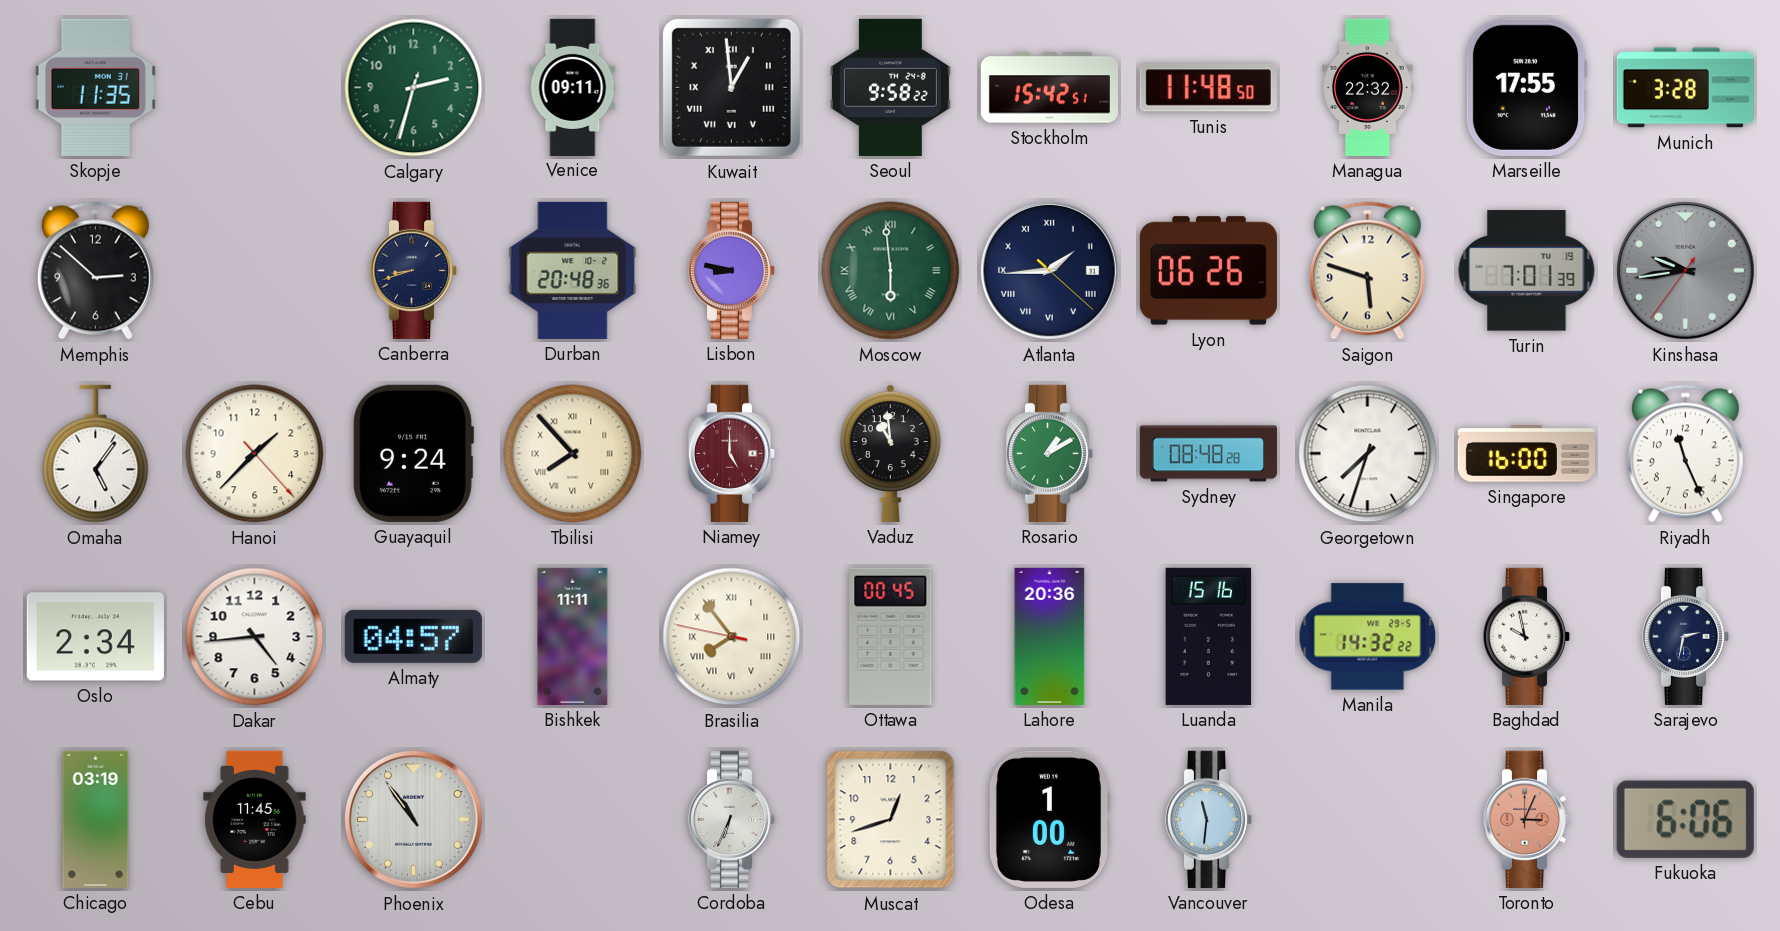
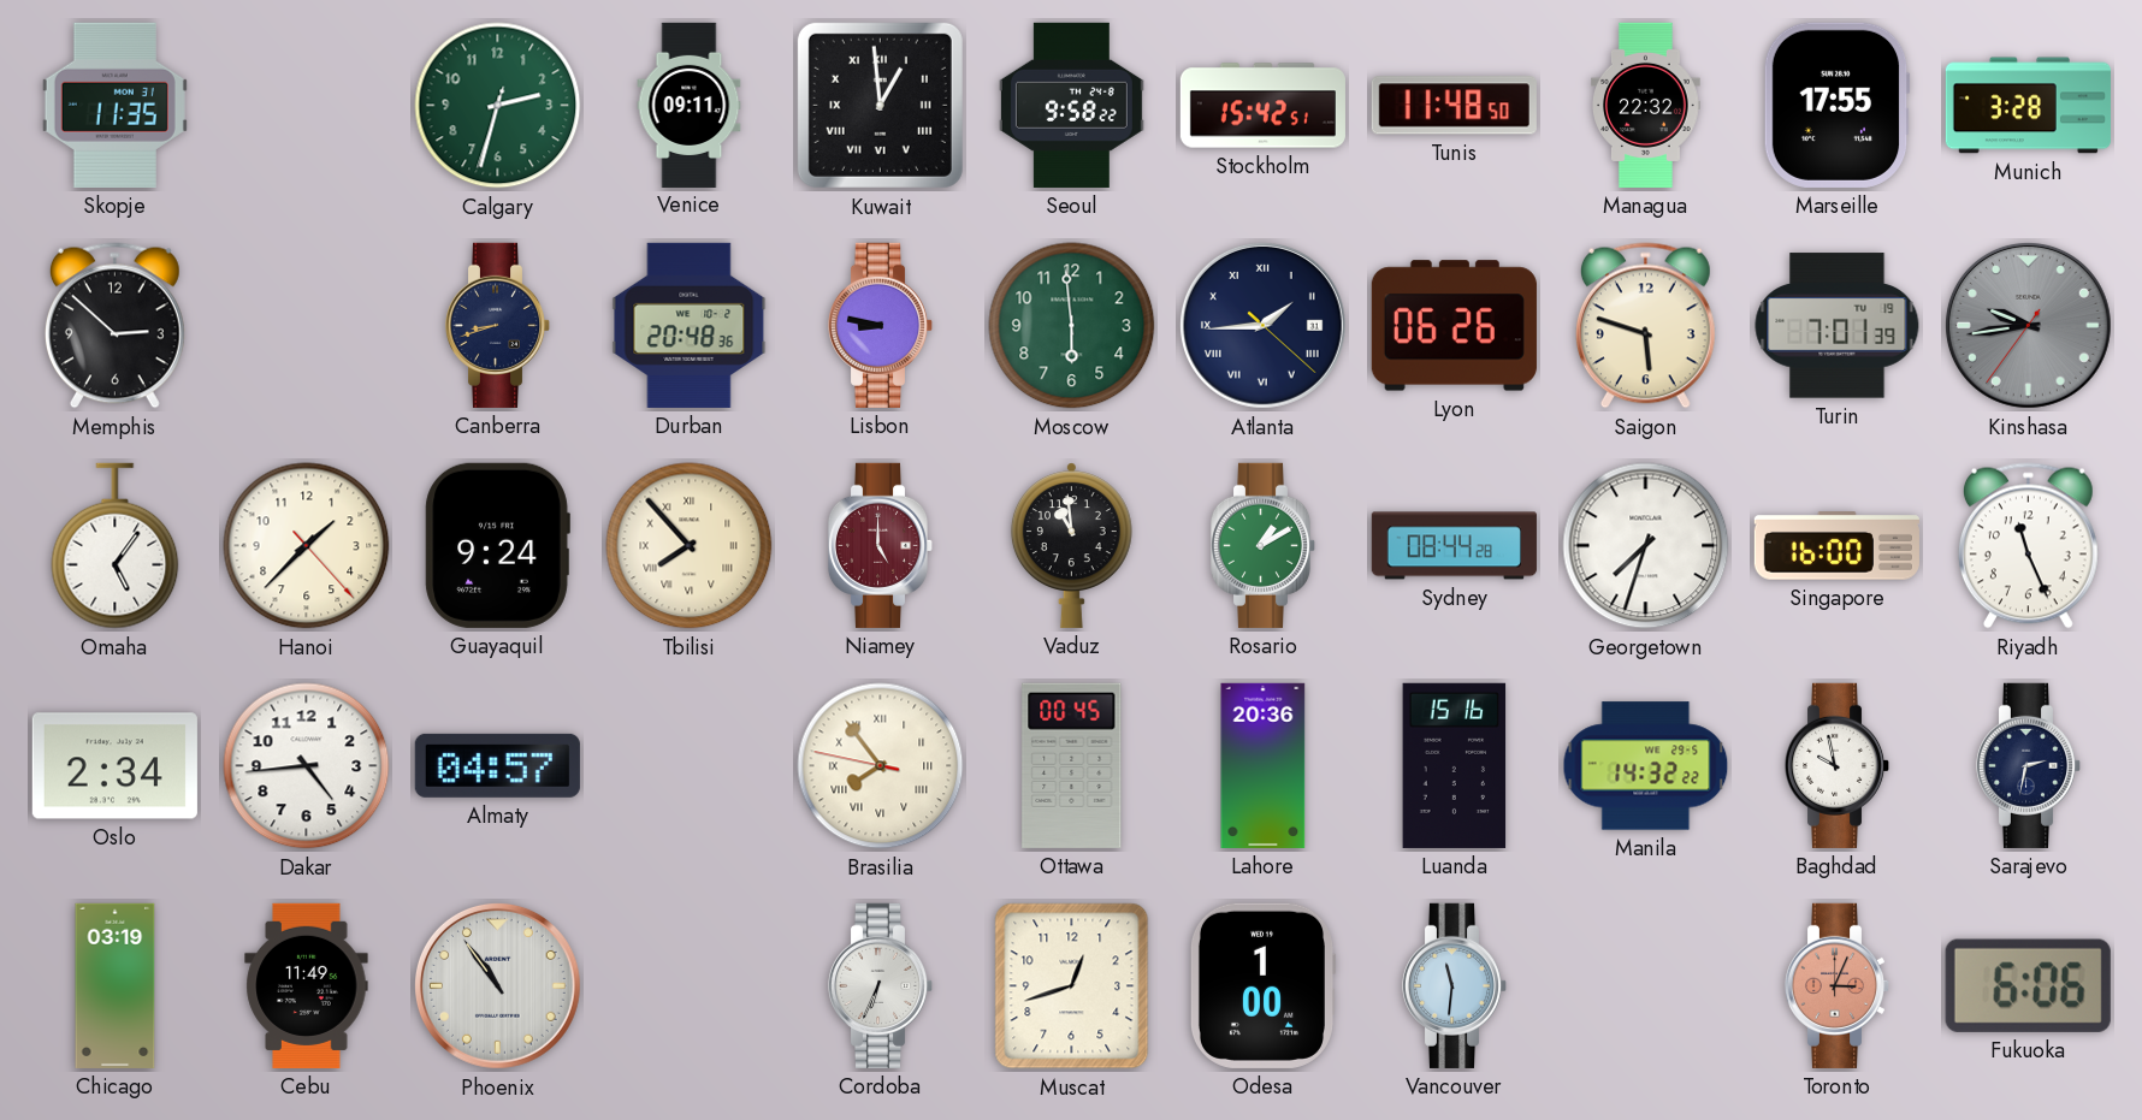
Moscow numerals: Roman -> Arabic
Sydney: 08:48 -> 08:44
Bishkek: 11:11 -> none
Cebu: 11:45 -> 11:49
